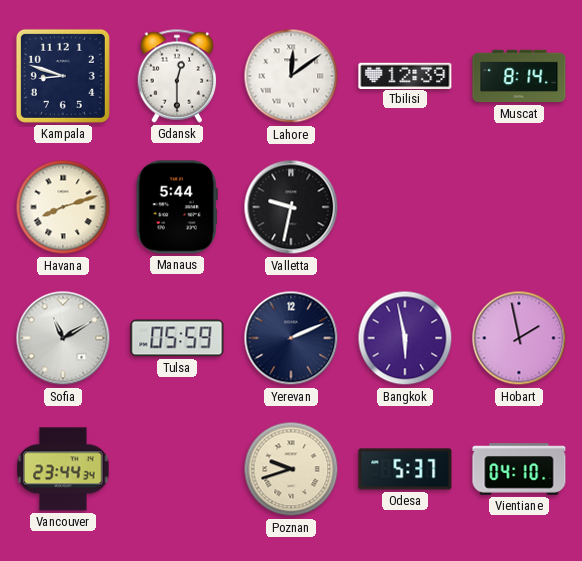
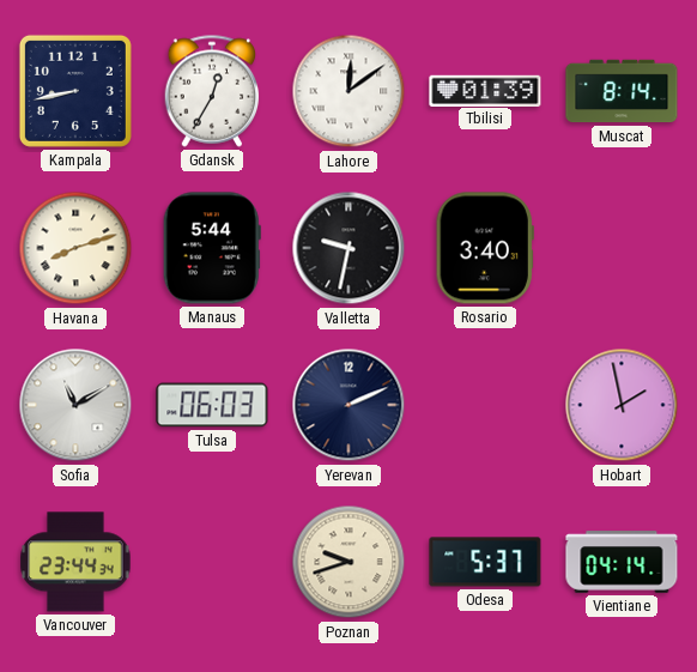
Kampala: 8:48 -> 8:43
Gdansk: 12:30 -> 12:35
Tbilisi: 12:39 -> 01:39
Rosario: none -> 3:40
Tulsa: 05:59 -> 06:03
Bangkok: 5:58 -> none
Vientiane: 04:10 -> 04:14
